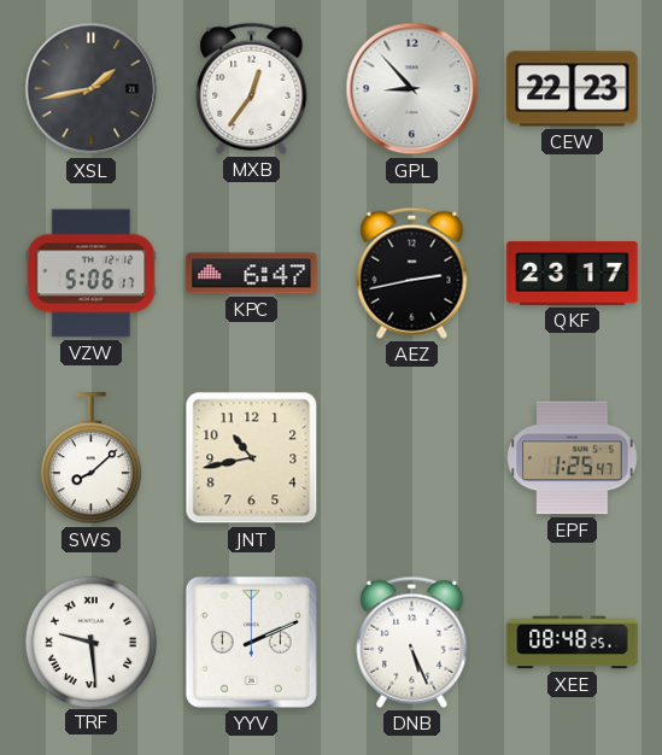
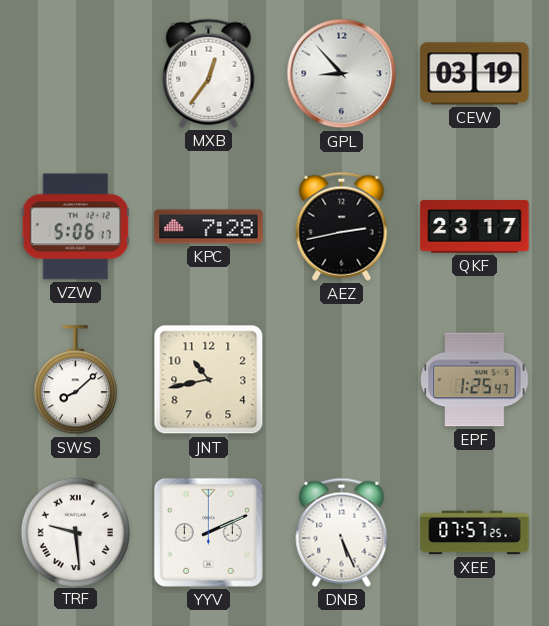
XSL: 1:43 -> none
CEW: 22:23 -> 03:19
KPC: 6:47 -> 7:28
XEE: 08:48 -> 07:57
